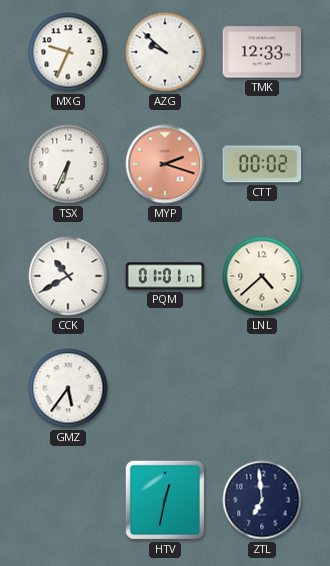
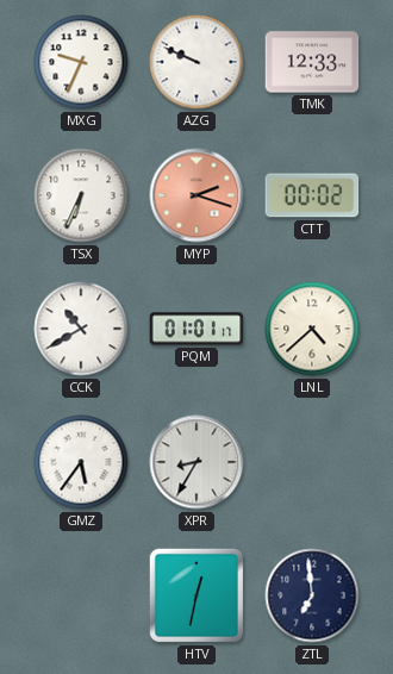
AZG: 9:52 -> 9:49
XPR: none -> 8:35
